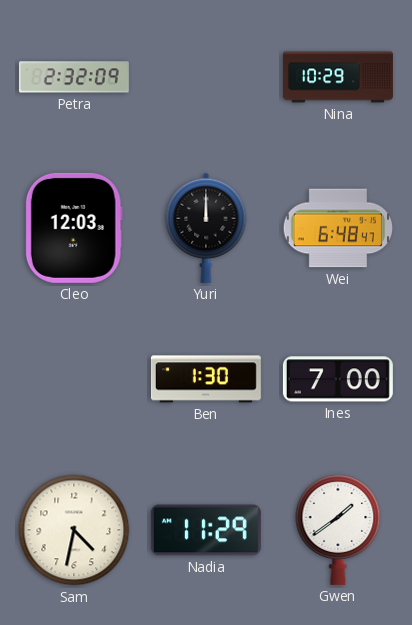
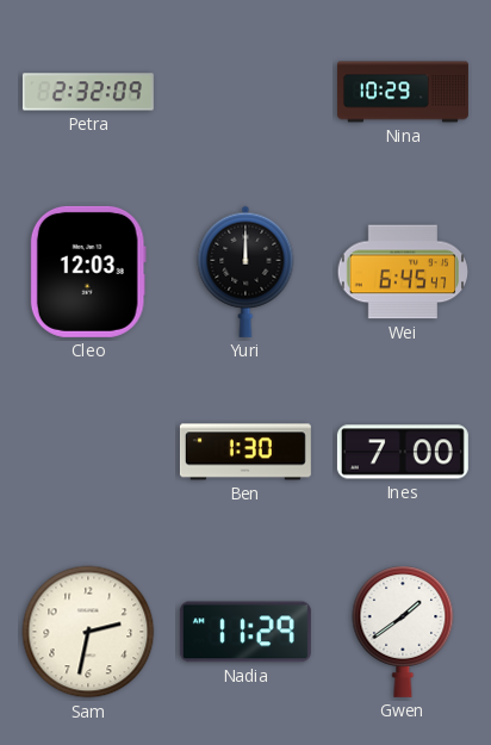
Wei: 6:48 -> 6:45
Sam: 4:32 -> 2:32
